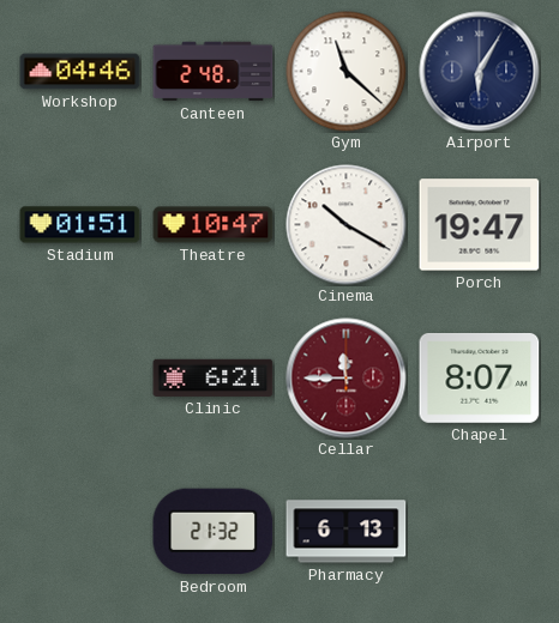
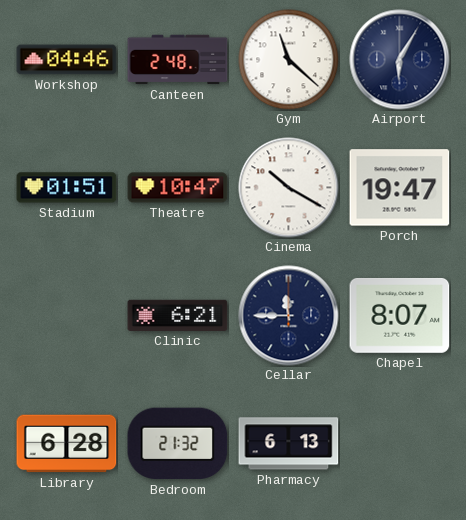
Cellar dial: burgundy -> navy
Library: none -> 6:28
